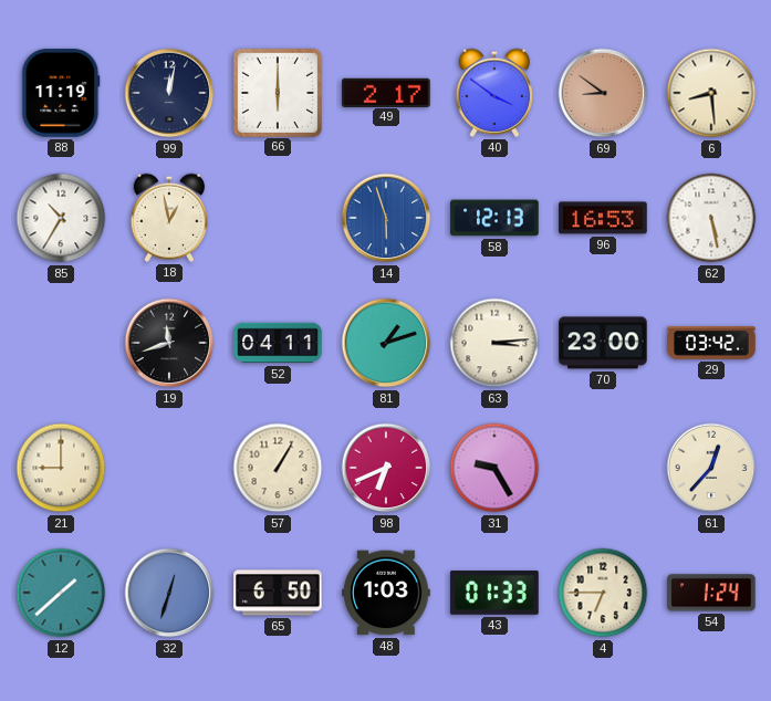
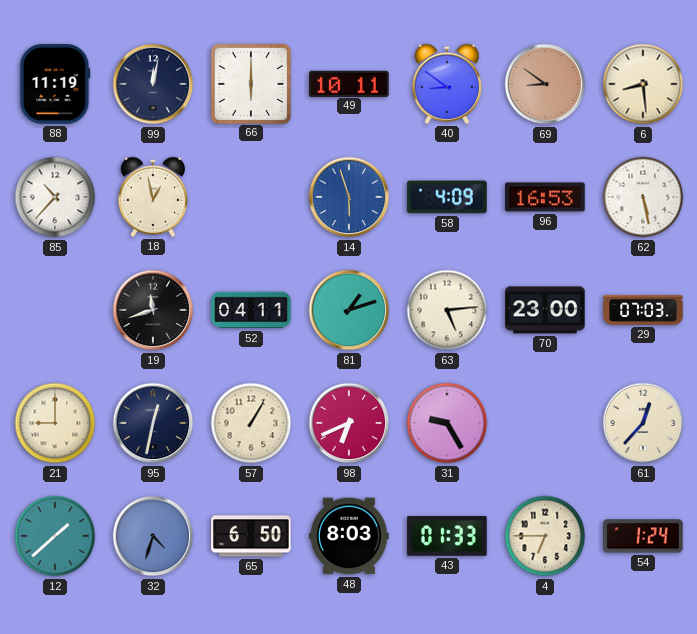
49: 2:17 -> 10:11
40: 3:51 -> 8:51
85: 10:35 -> 10:37
58: 12:13 -> 4:09
63: 3:14 -> 5:14
29: 03:42 -> 07:03
95: none -> 12:32
32: 12:33 -> 4:33
48: 1:03 -> 8:03
